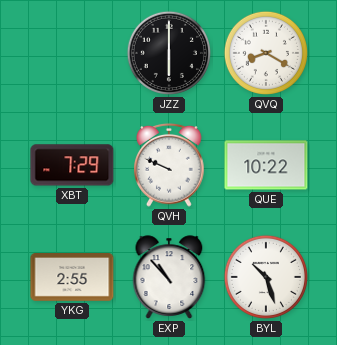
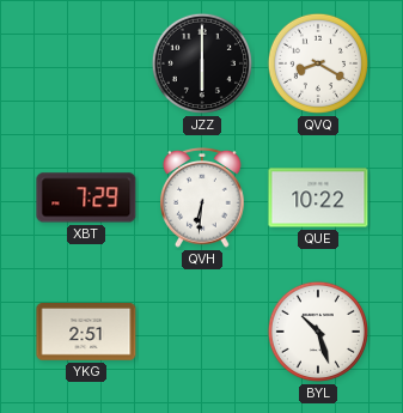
QVH: 9:49 -> 6:31
YKG: 2:55 -> 2:51
EXP: 10:53 -> none
